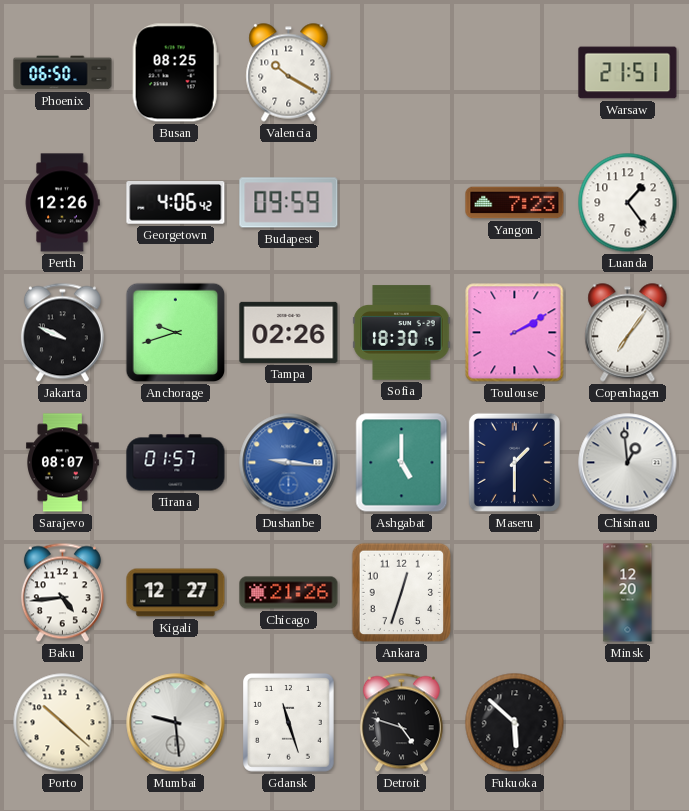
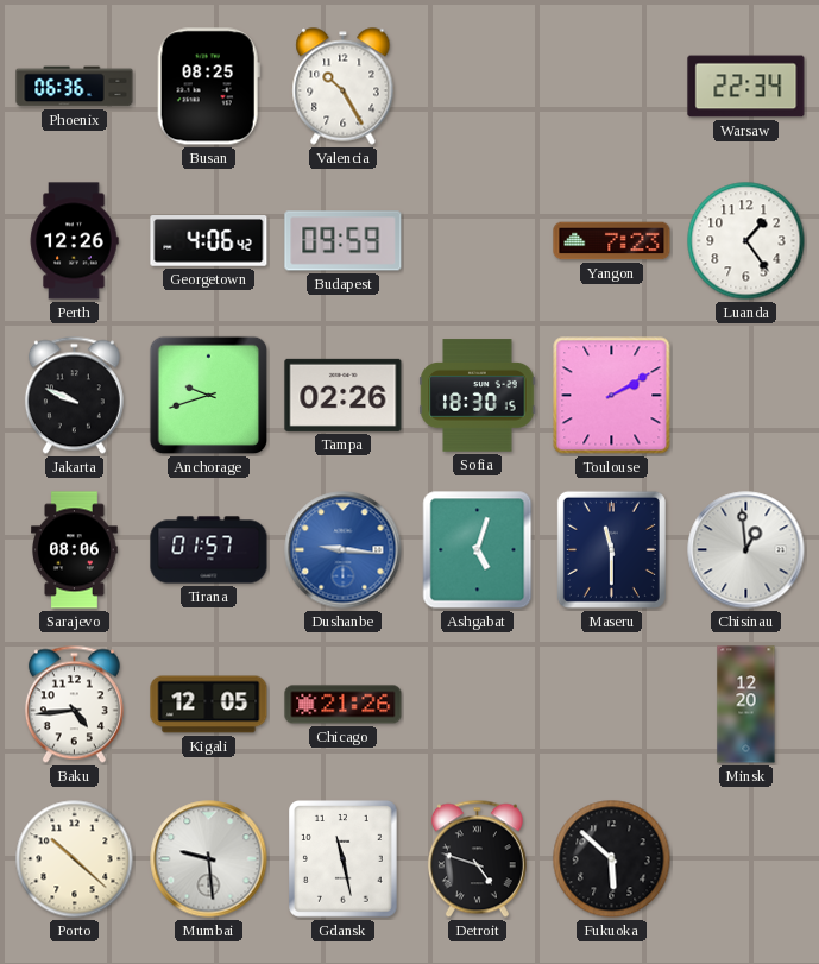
Phoenix: 06:50 -> 06:36
Valencia: 10:20 -> 10:25
Warsaw: 21:51 -> 22:34
Copenhagen: 7:06 -> none
Sarajevo: 08:07 -> 08:06
Ashgabat: 5:00 -> 5:03
Maseru: 1:30 -> 11:30
Kigali: 12:27 -> 12:05
Ankara: 12:33 -> none
Gdansk: 11:27 -> 11:28
